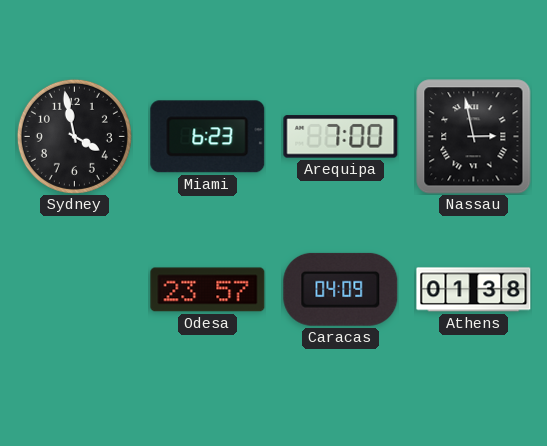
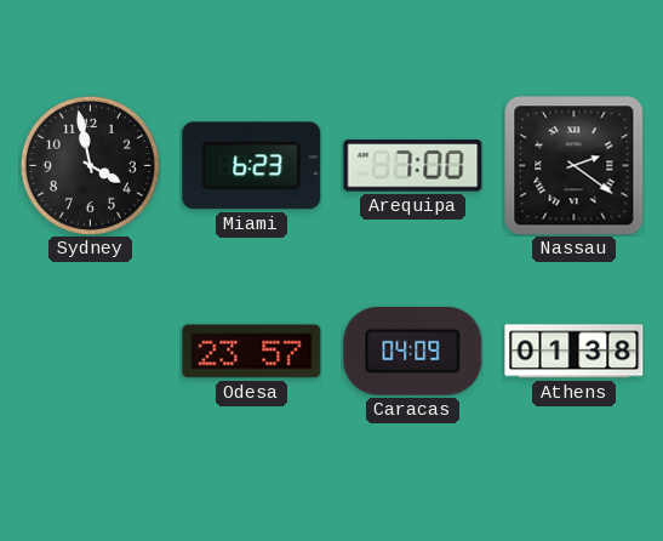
Nassau: 2:58 -> 2:21
